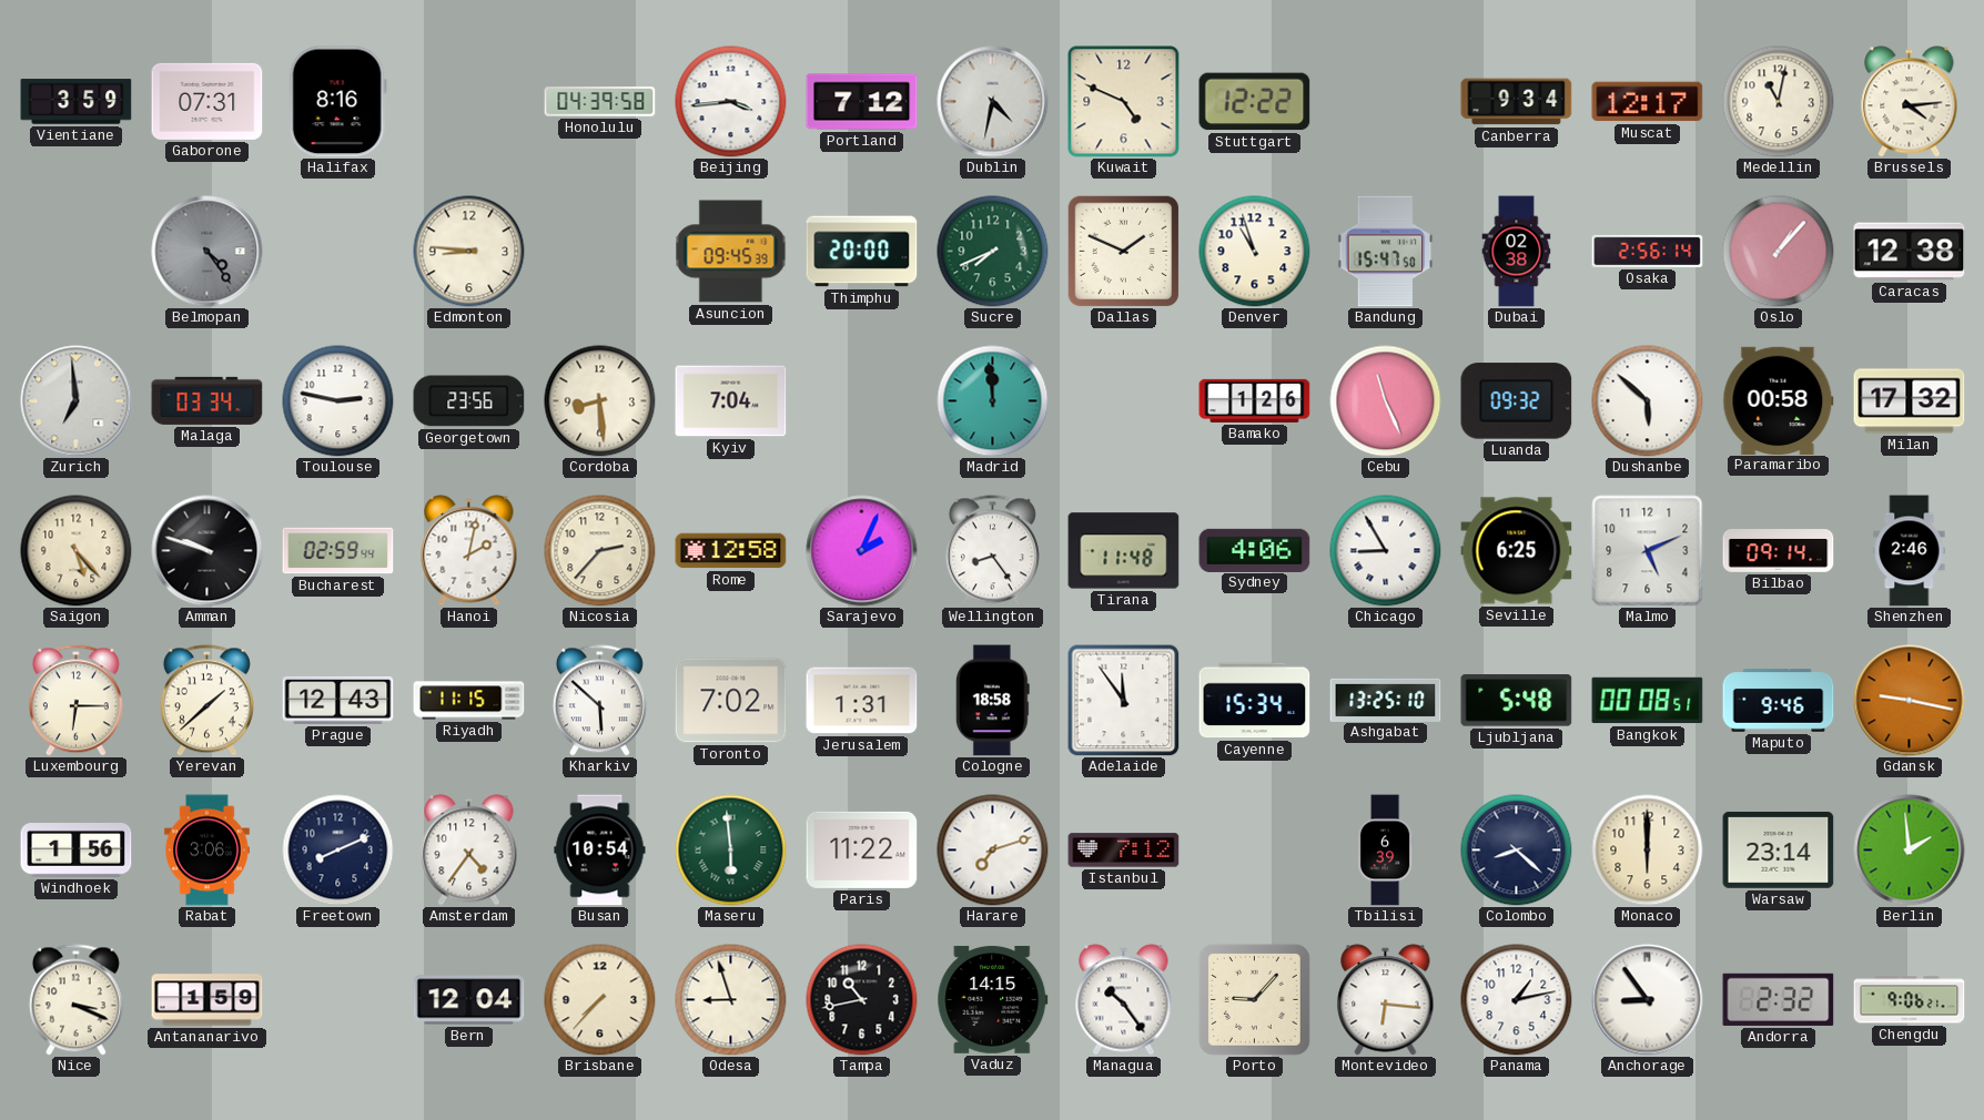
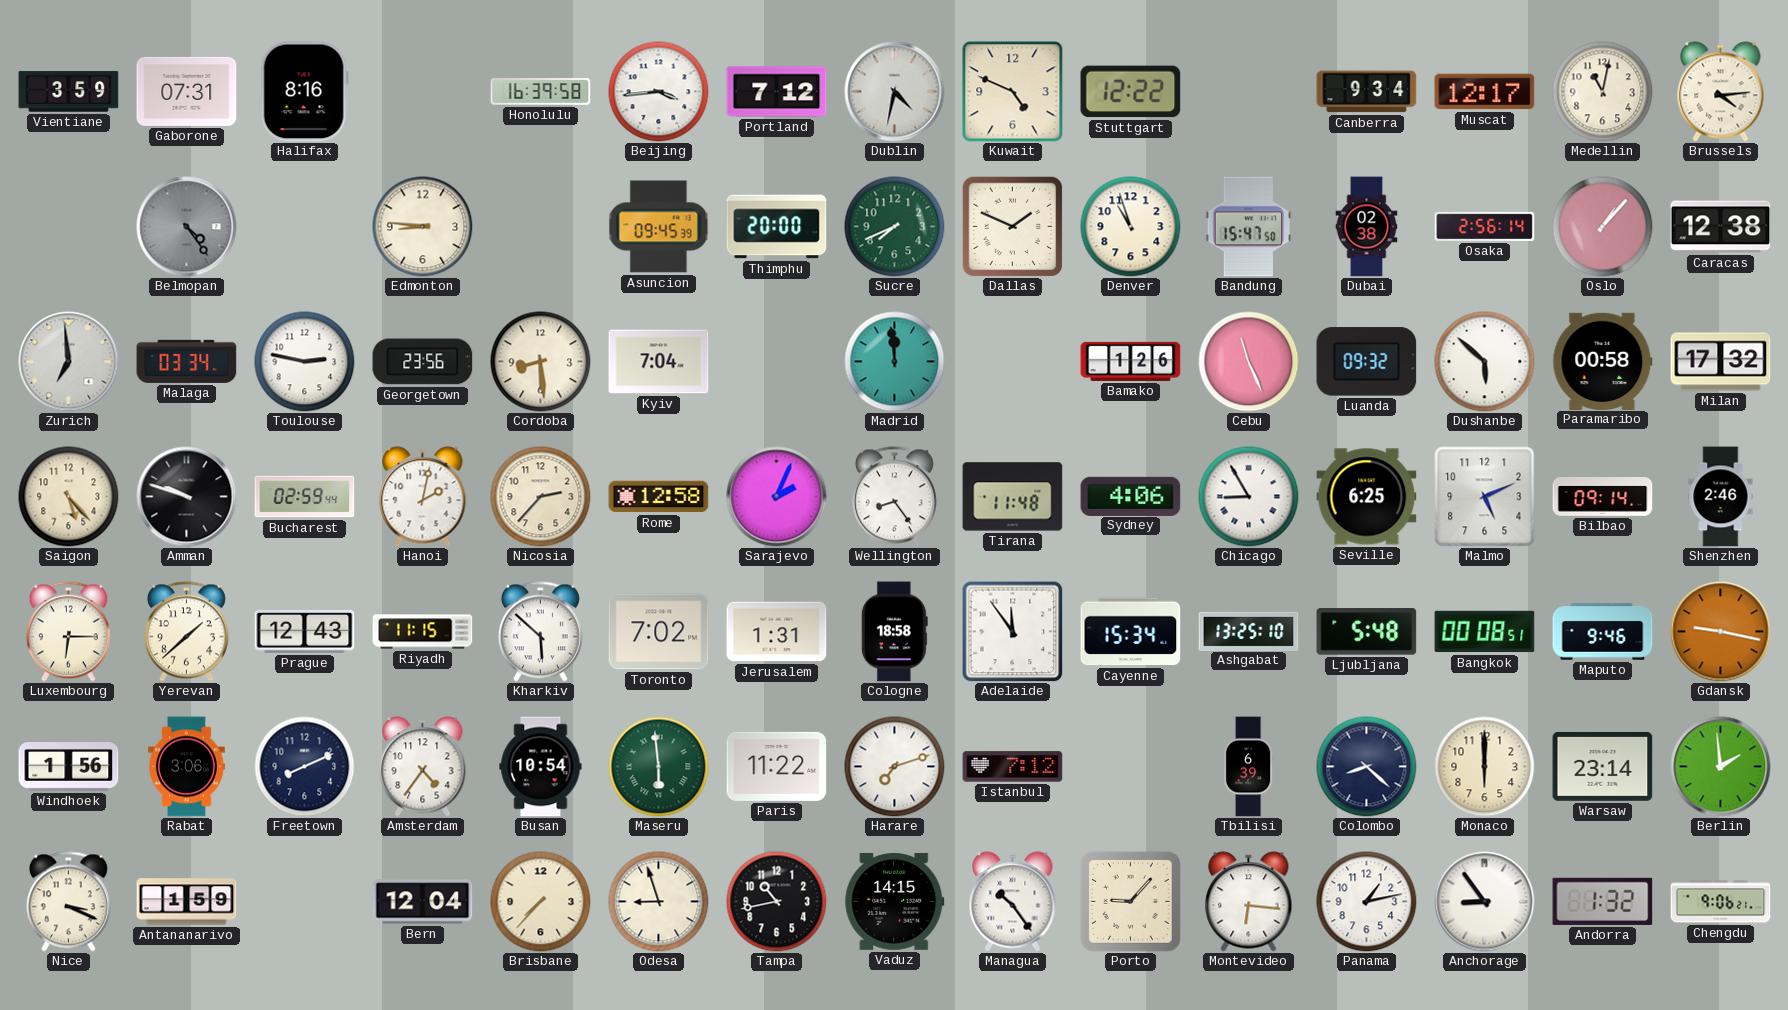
Honolulu: 04:39 -> 16:39
Andorra: 2:32 -> 1:32
